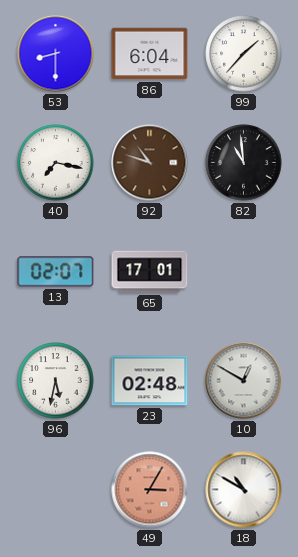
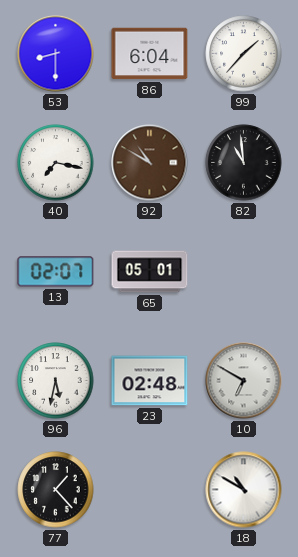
92: 10:48 -> 10:50
65: 17:01 -> 05:01
10: 12:50 -> 6:50
77: none -> 1:23
49: 3:05 -> none
